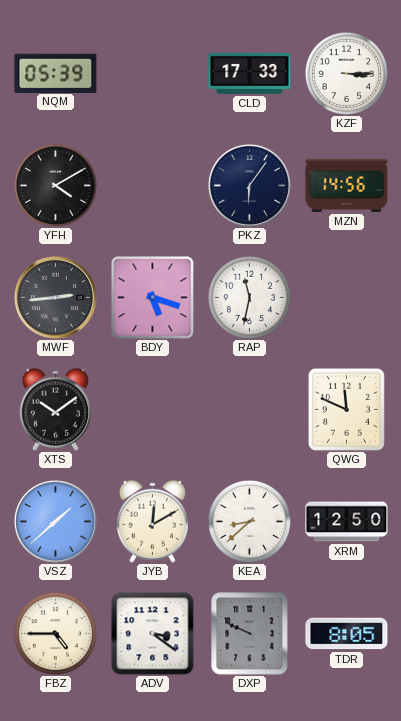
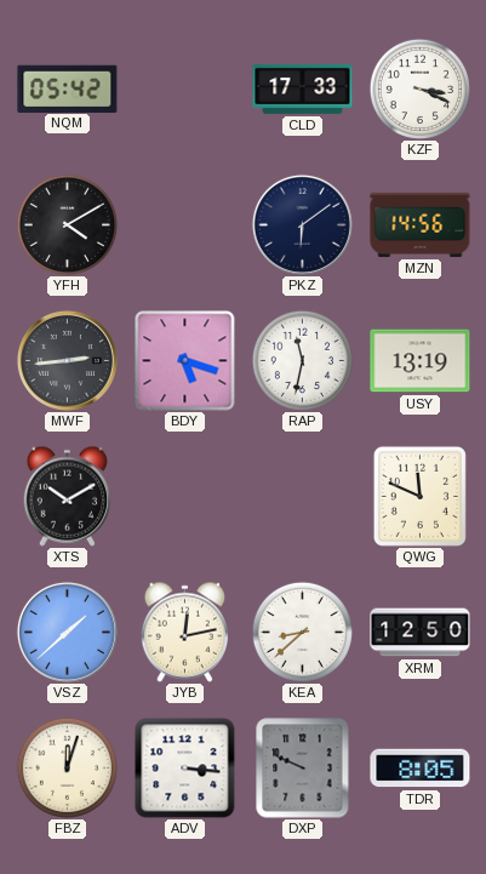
NQM: 05:39 -> 05:42
KZF: 3:15 -> 3:19
PKZ: 6:06 -> 6:09
USY: none -> 13:19
XTS: 10:09 -> 10:10
JYB: 12:10 -> 12:13
FBZ: 4:45 -> 12:03
ADV: 3:21 -> 3:16
